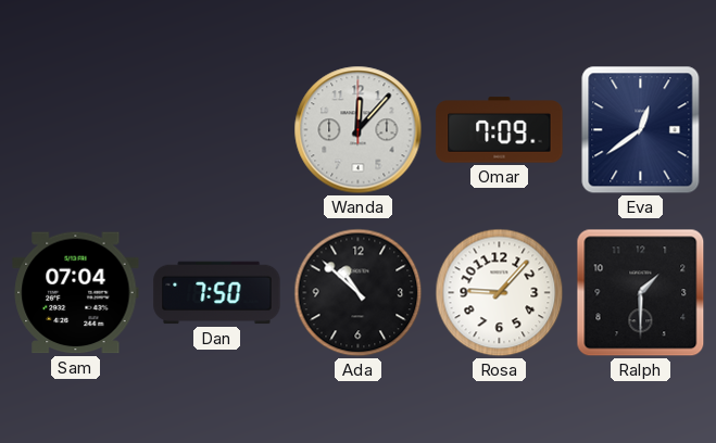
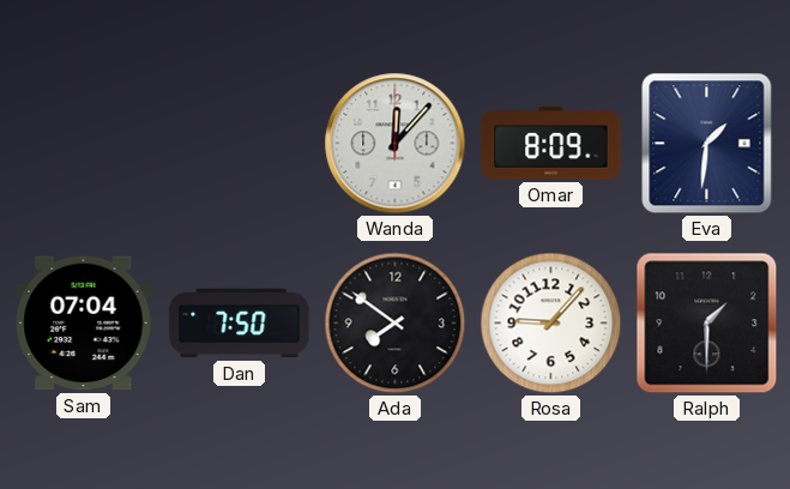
Omar: 7:09 -> 8:09
Eva: 12:39 -> 1:31
Ada: 10:52 -> 7:51
